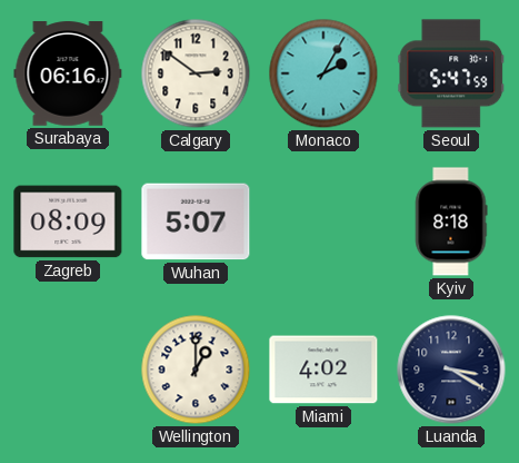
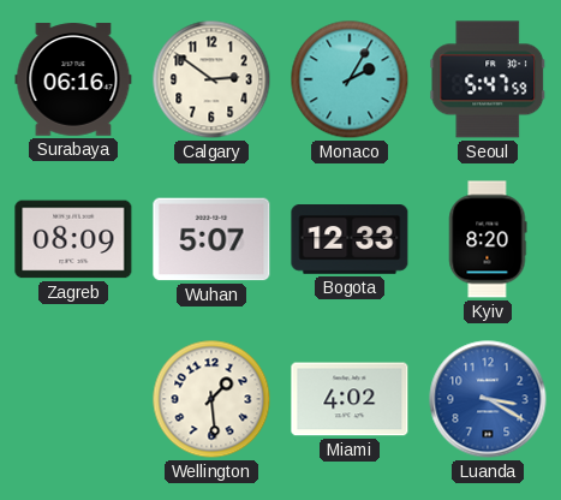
Bogota: none -> 12:33
Kyiv: 8:18 -> 8:20
Wellington: 1:00 -> 1:29
Luanda dial: navy -> blue
